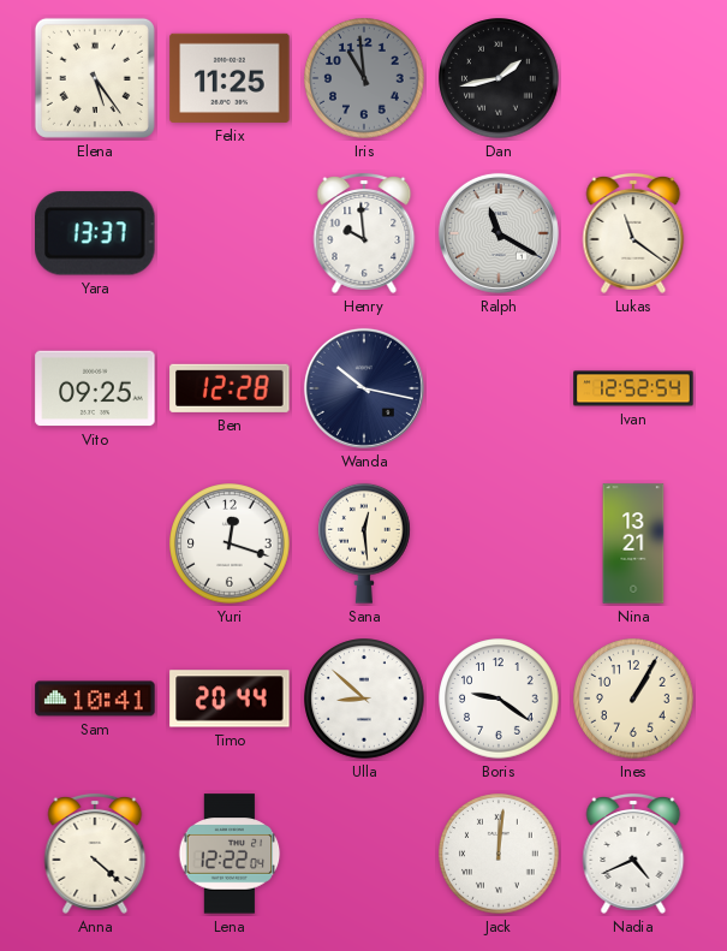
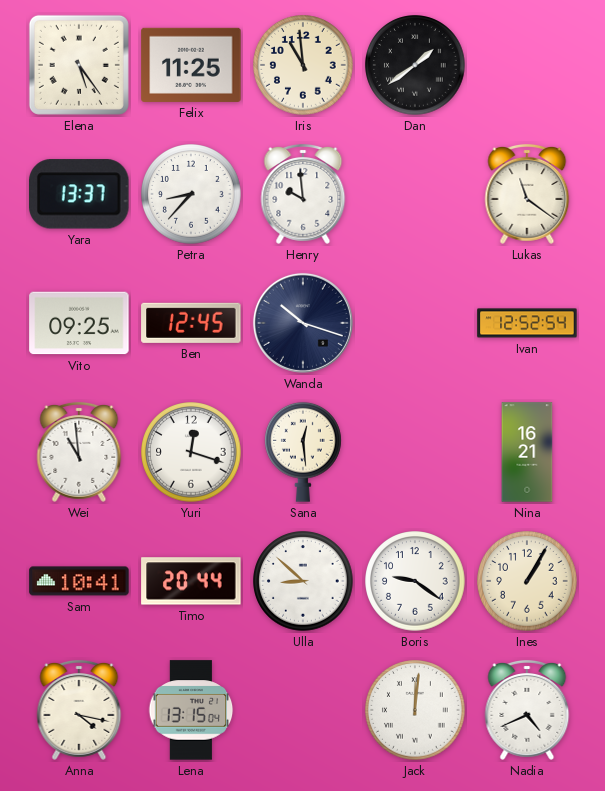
Iris dial: grey -> cream
Dan: 1:43 -> 1:39
Petra: none -> 8:37
Ralph: 11:20 -> none
Ben: 12:28 -> 12:45
Wanda: 10:17 -> 10:18
Wei: none -> 10:59
Nina: 13:21 -> 16:21
Anna: 4:22 -> 4:17
Lena: 12:22 -> 13:15
